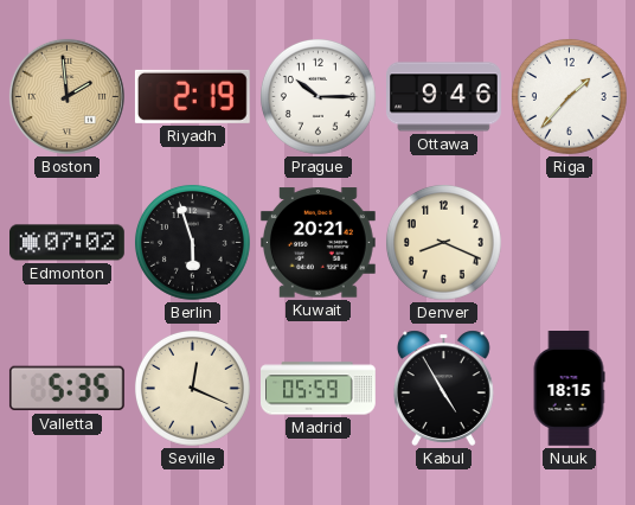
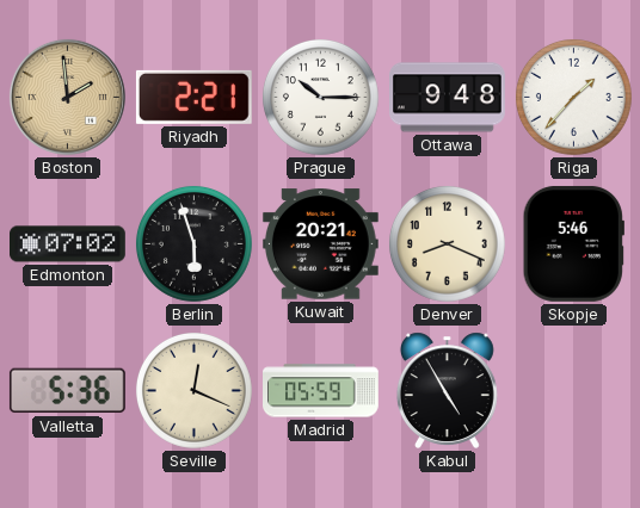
Riyadh: 2:19 -> 2:21
Ottawa: 9:46 -> 9:48
Skopje: none -> 5:46
Valletta: 5:35 -> 5:36
Nuuk: 18:15 -> none
